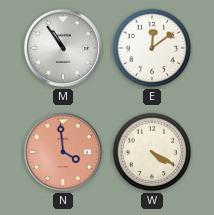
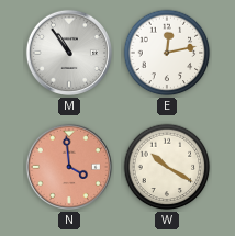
E: 12:09 -> 12:13
W: 4:20 -> 10:20
